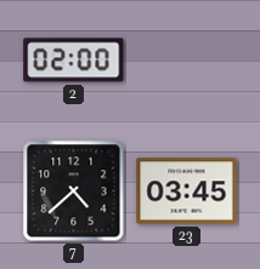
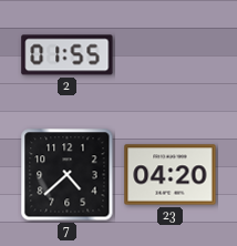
2: 02:00 -> 01:55
23: 03:45 -> 04:20
